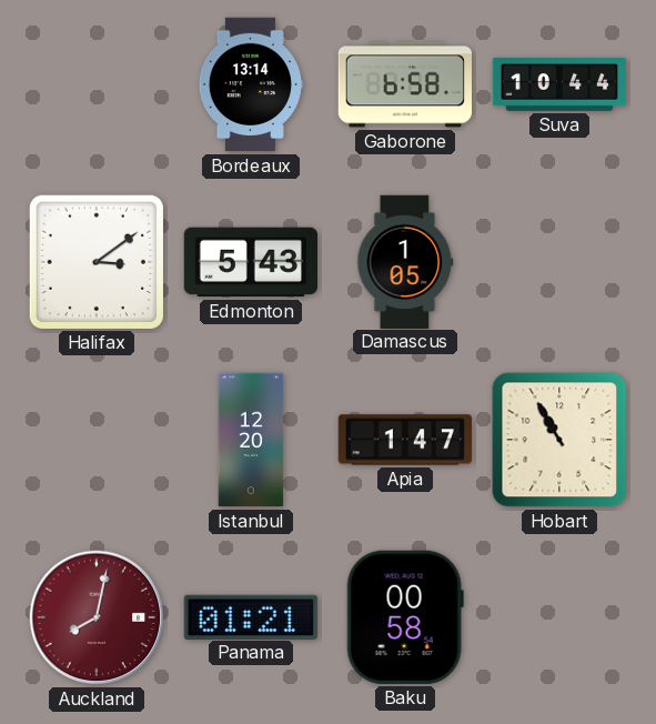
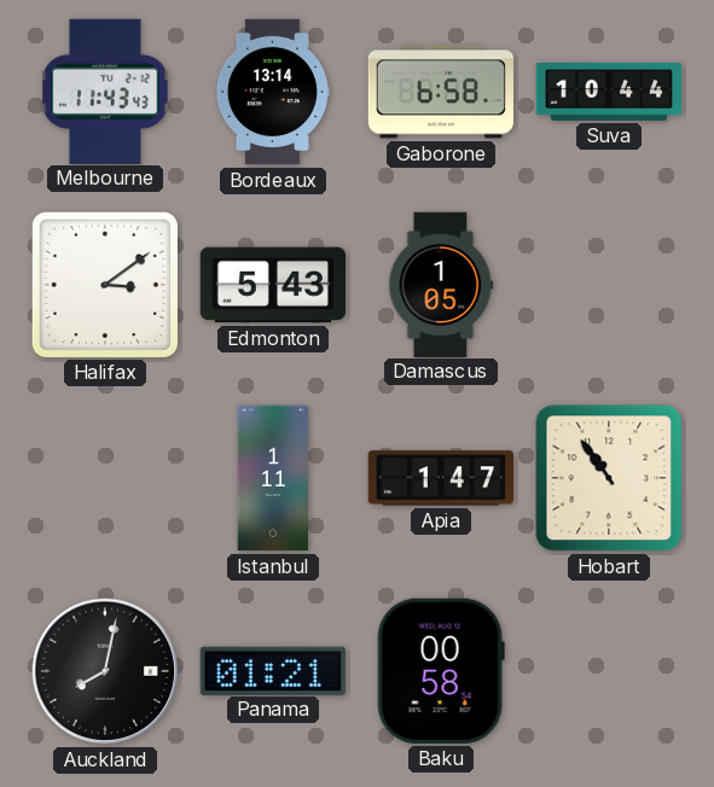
Melbourne: none -> 11:43
Istanbul: 12:20 -> 1:11
Hobart: 10:55 -> 10:54
Auckland dial: burgundy -> black
